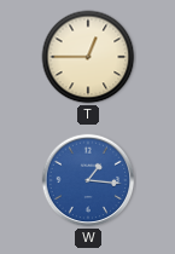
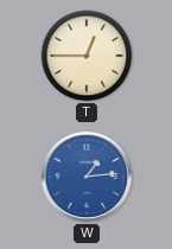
W: 1:16 -> 1:14
